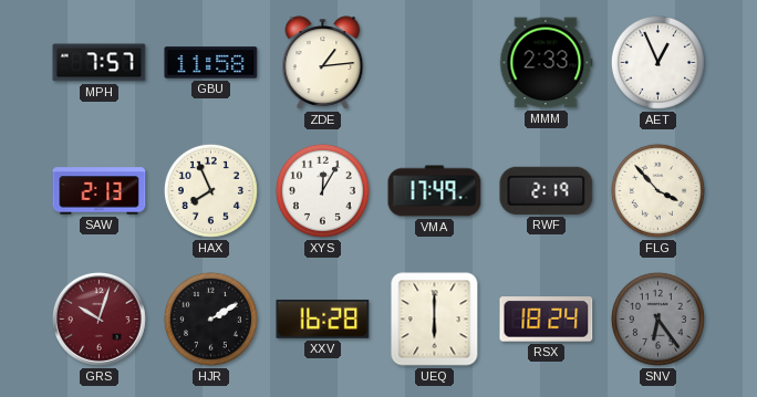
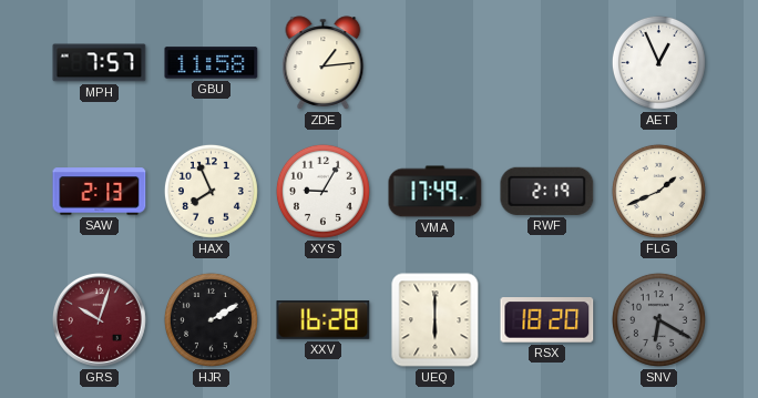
MMM: 2:33 -> none
XYS: 12:05 -> 9:05
FLG: 3:53 -> 1:41
RSX: 18:24 -> 18:20
SNV: 6:24 -> 6:20
